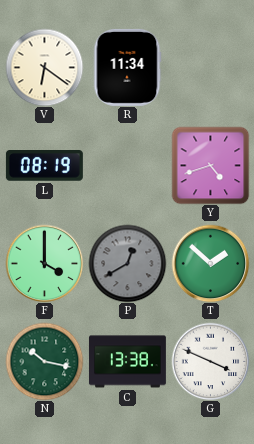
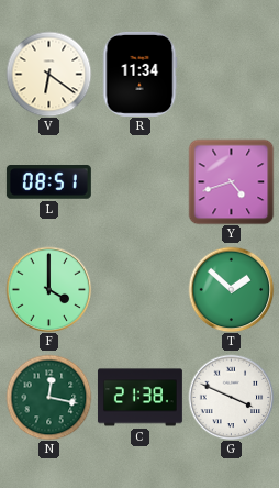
L: 08:19 -> 08:51
P: 12:40 -> none
N: 10:17 -> 12:17
C: 13:38 -> 21:38
